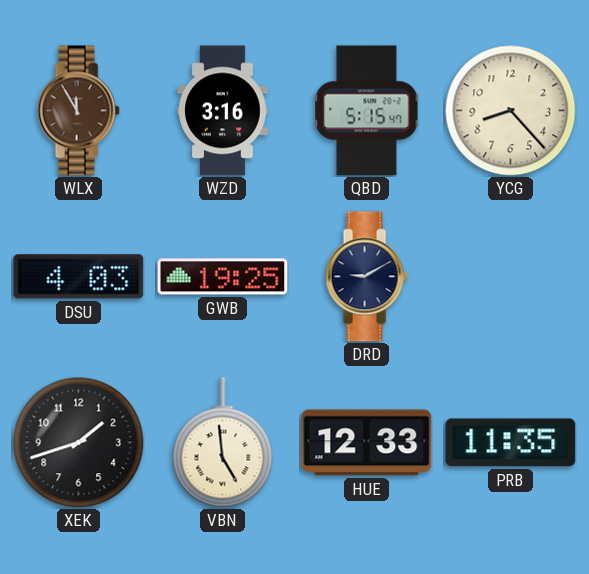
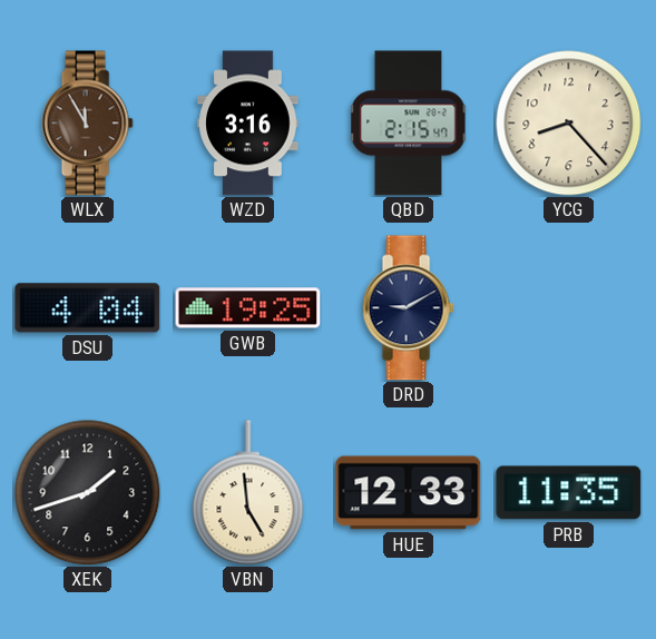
QBD: 5:15 -> 2:15
DSU: 4:03 -> 4:04
